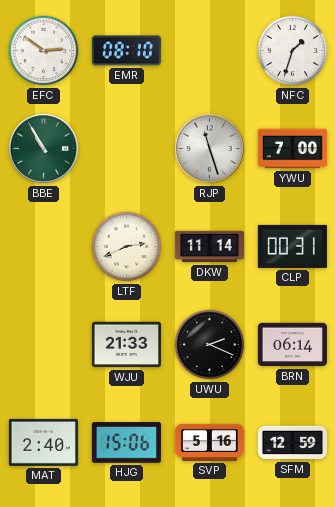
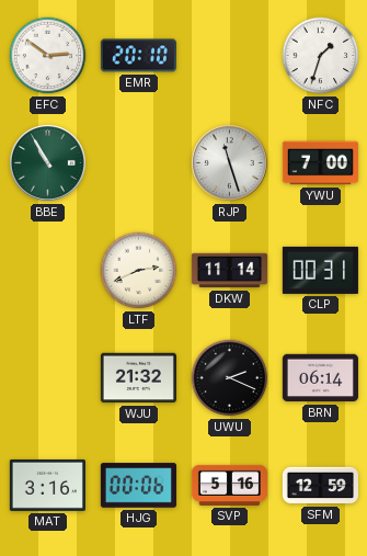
EMR: 08:10 -> 20:10
WJU: 21:33 -> 21:32
MAT: 2:40 -> 3:16
HJG: 15:06 -> 00:06
